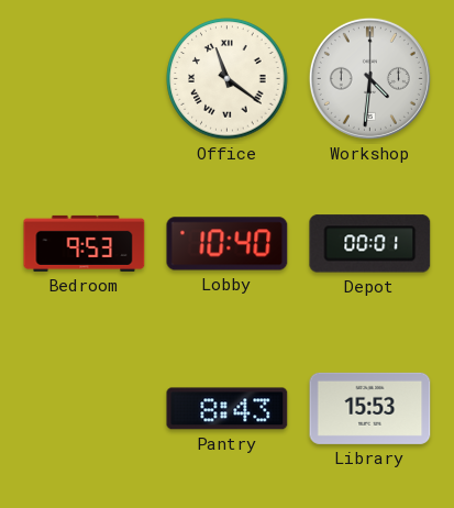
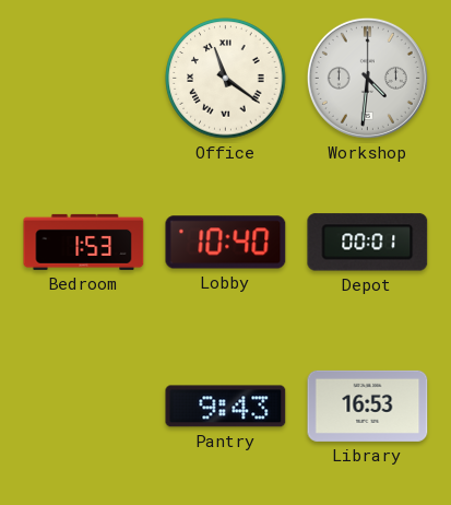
Bedroom: 9:53 -> 1:53
Pantry: 8:43 -> 9:43
Library: 15:53 -> 16:53
